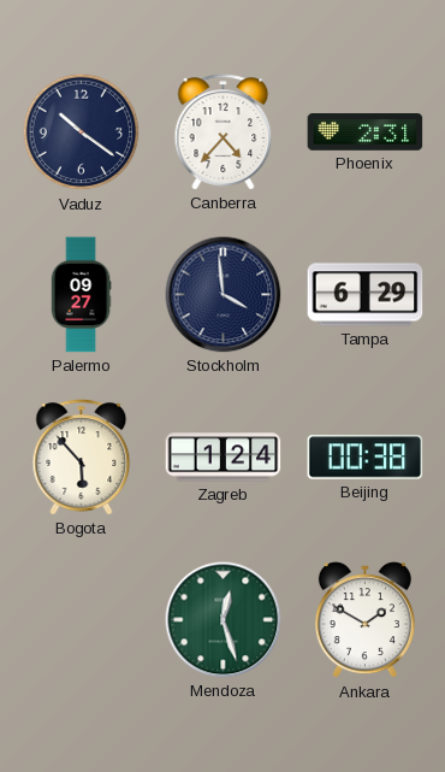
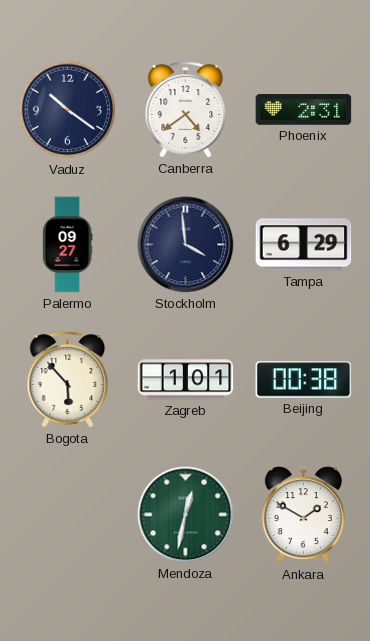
Canberra: 4:37 -> 4:39
Zagreb: 1:24 -> 1:01
Mendoza: 12:27 -> 12:32
